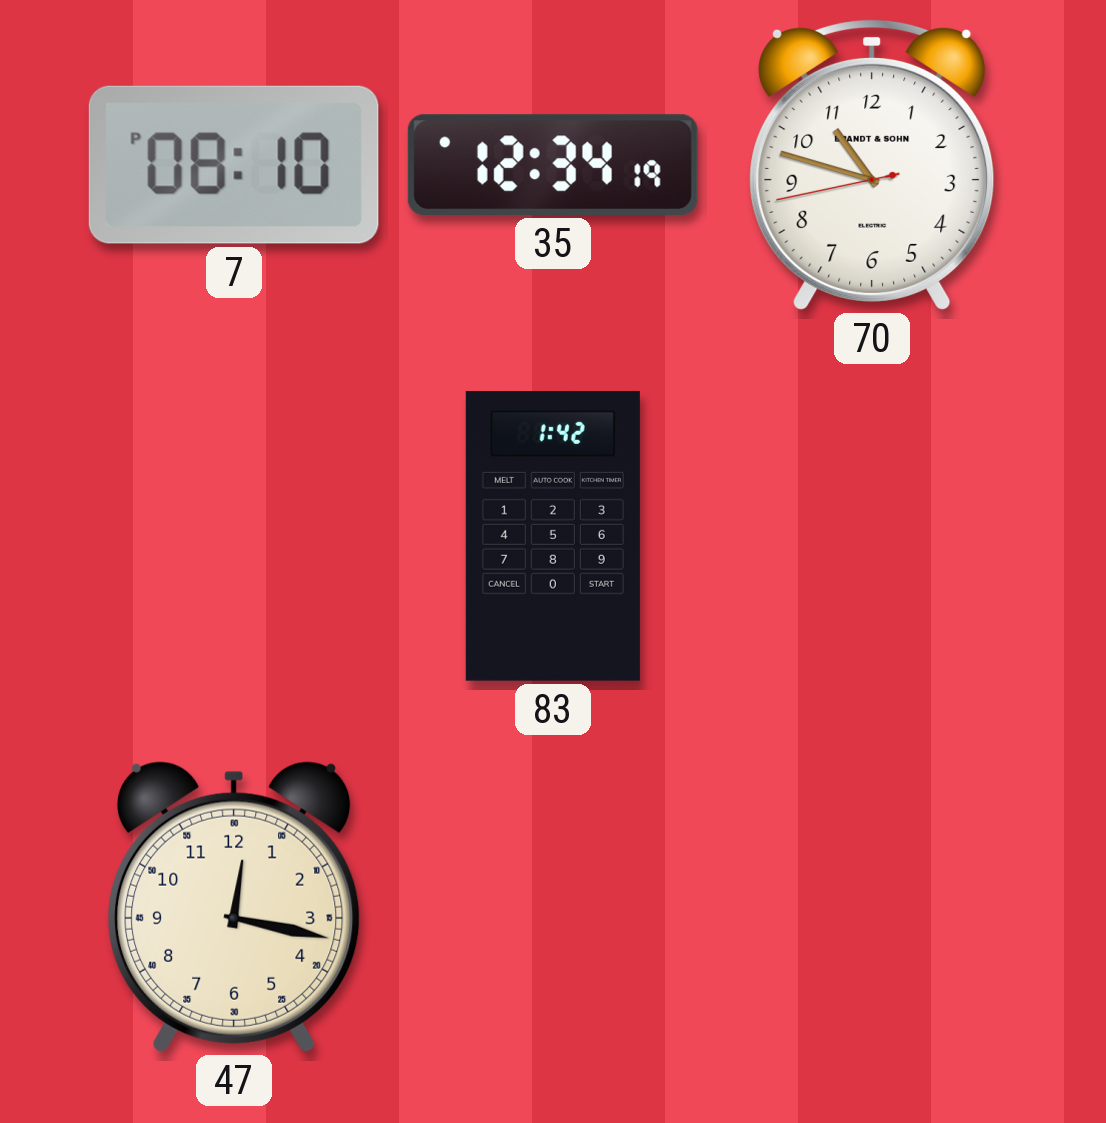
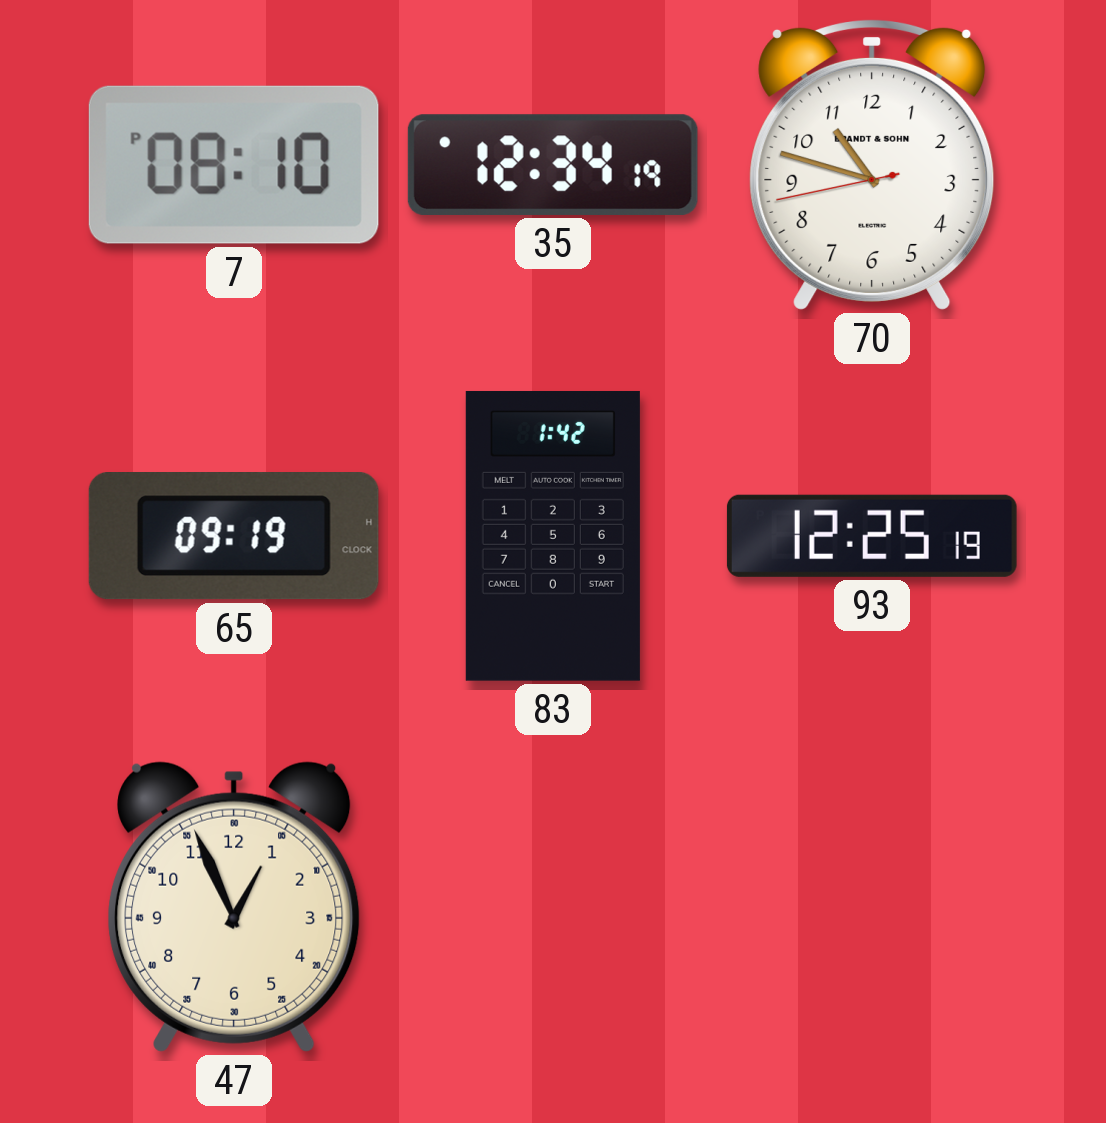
65: none -> 09:19
93: none -> 12:25
47: 12:17 -> 12:56
